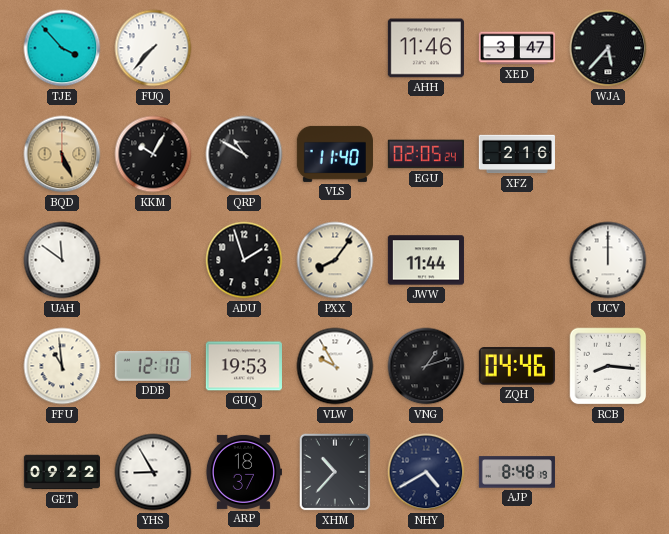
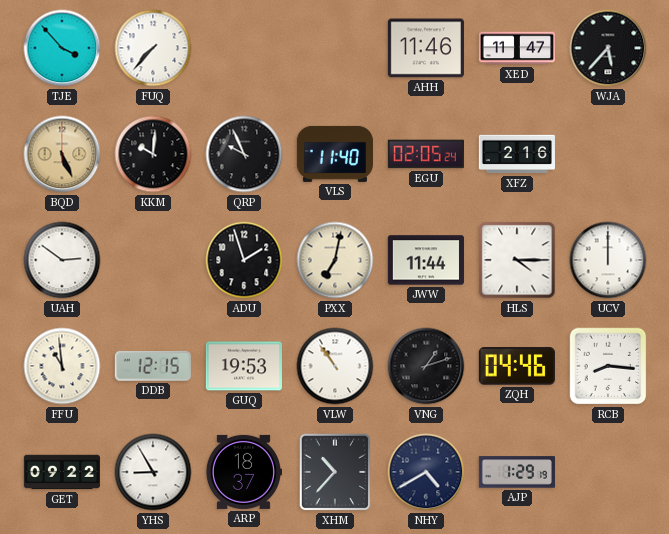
XED: 3:47 -> 11:47
KKM: 10:05 -> 10:01
QRP: 10:50 -> 9:56
UAH: 11:51 -> 2:51
PXX: 8:06 -> 7:02
HLS: none -> 4:15
DDB: 12:10 -> 12:15
VLW: 9:55 -> 10:54
AJP: 8:48 -> 1:29
